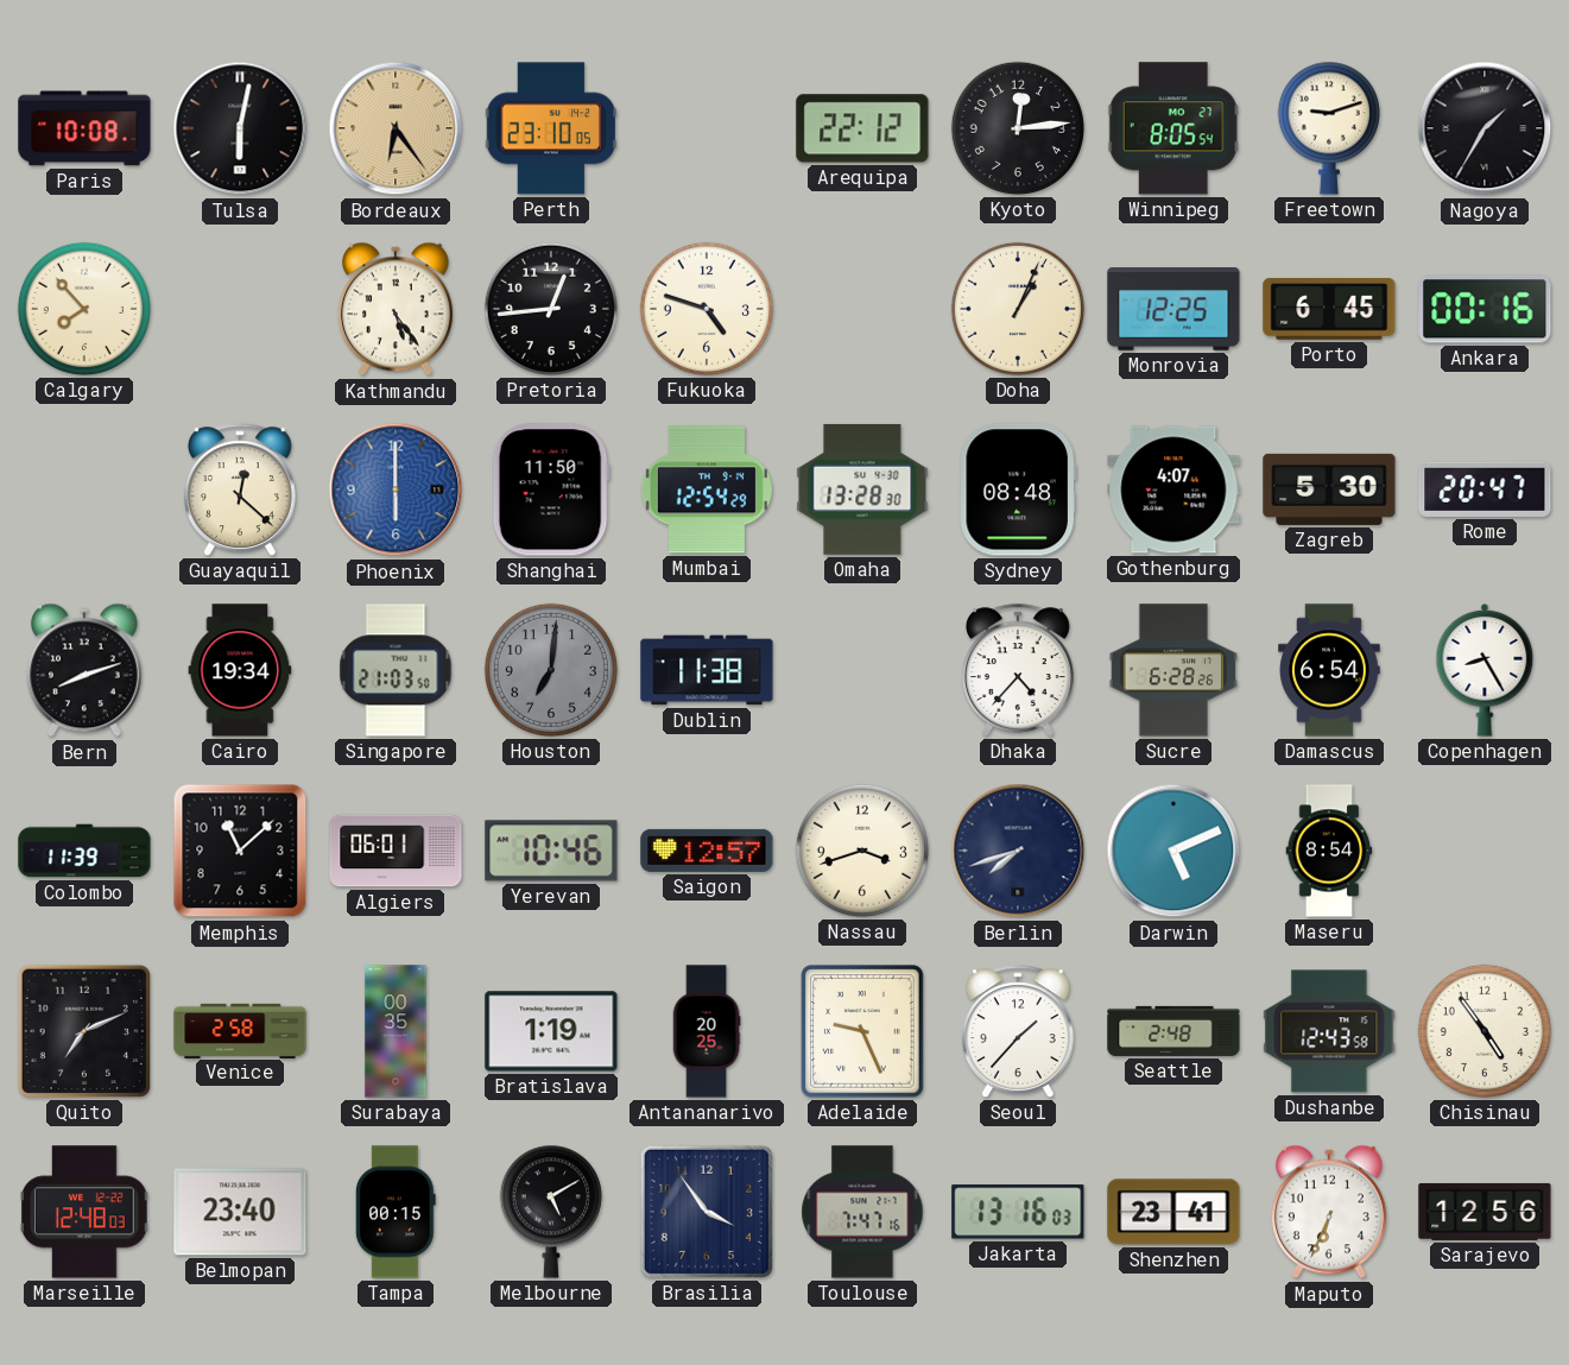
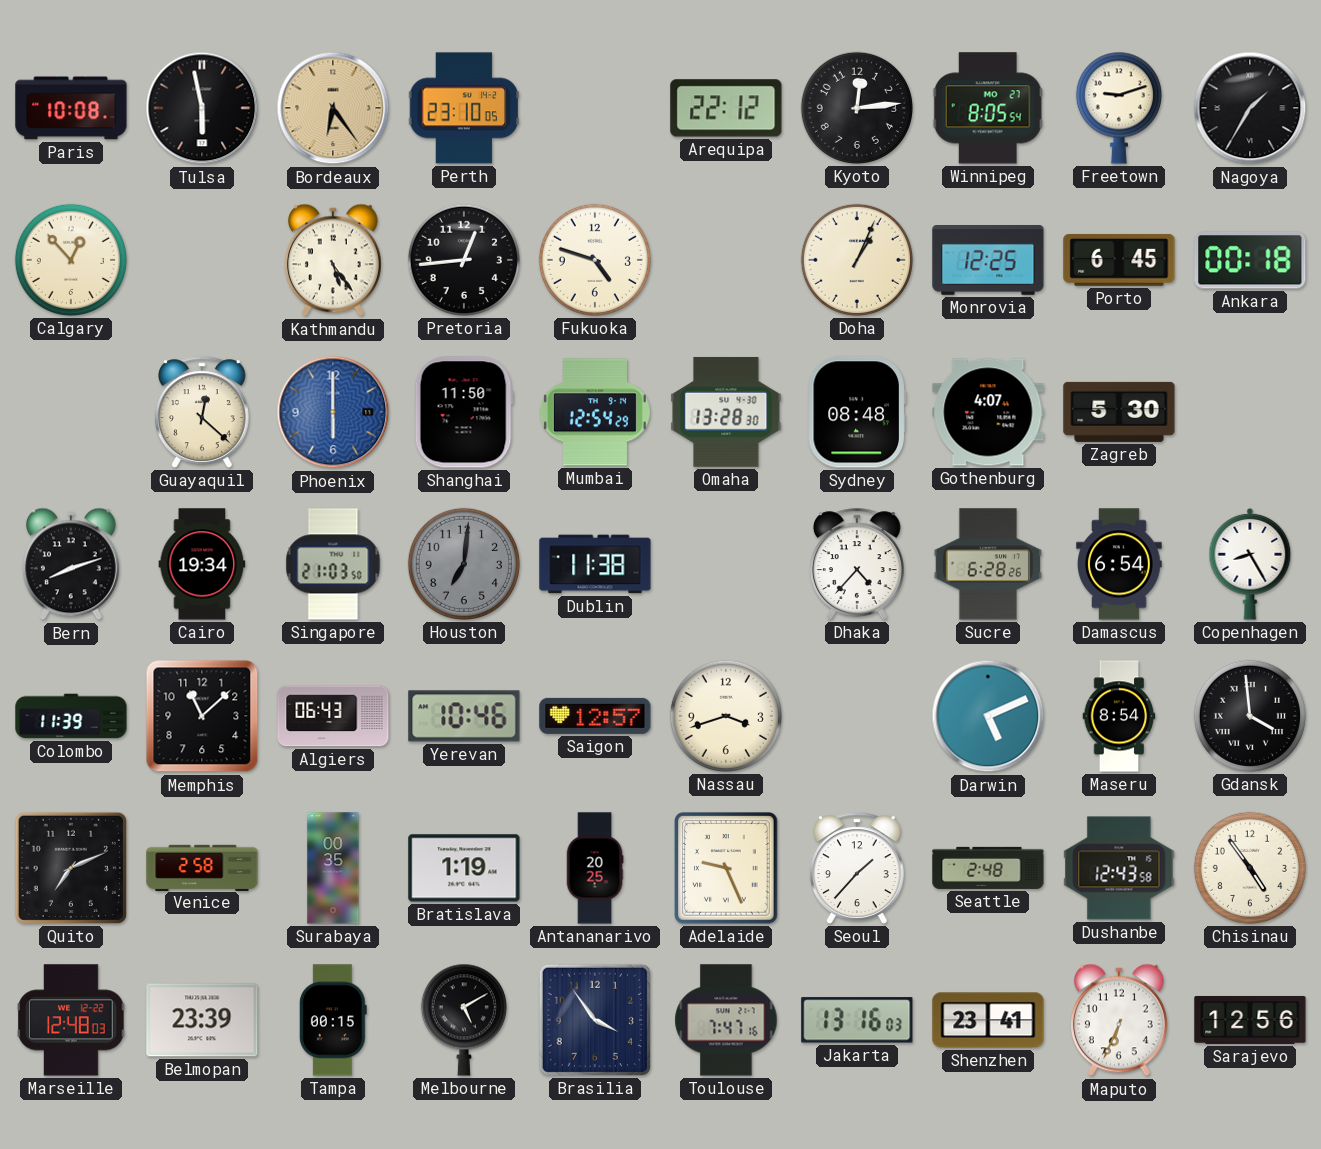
Tulsa: 6:02 -> 5:58
Calgary: 7:53 -> 12:53
Ankara: 00:16 -> 00:18
Rome: 20:47 -> none
Algiers: 06:01 -> 06:43
Berlin: 7:42 -> none
Gdansk: none -> 3:59
Belmopan: 23:40 -> 23:39
